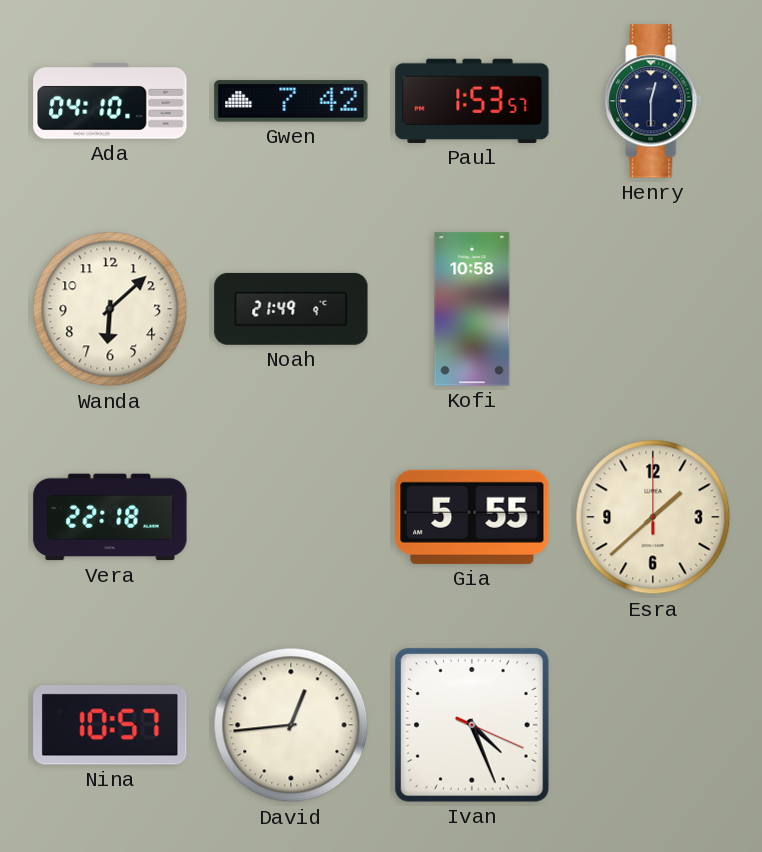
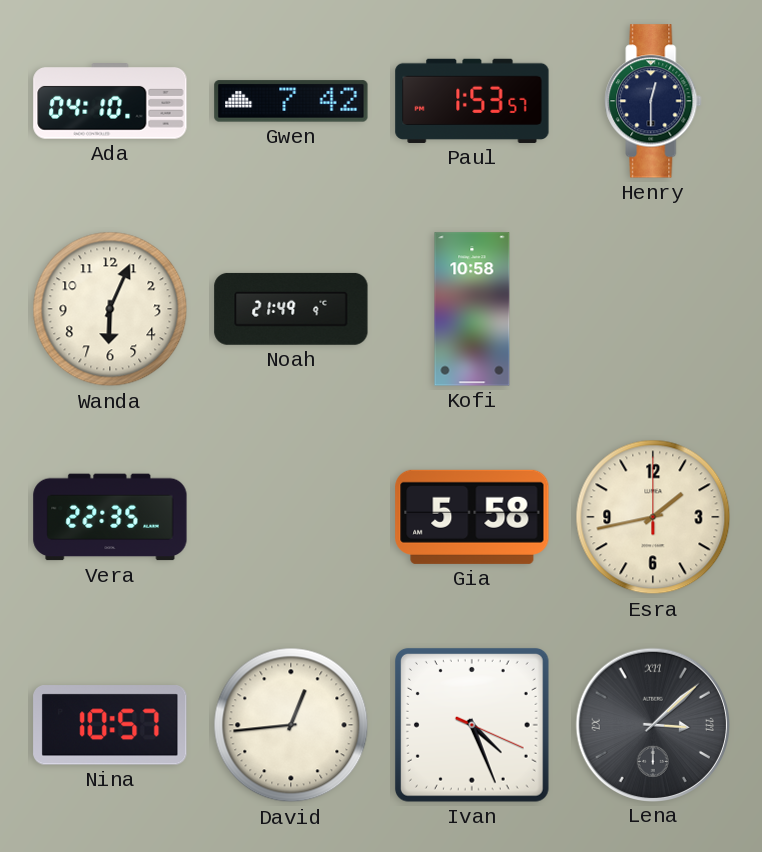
Wanda: 6:08 -> 6:04
Vera: 22:18 -> 22:35
Gia: 5:55 -> 5:58
Esra: 1:38 -> 1:43
Lena: none -> 3:08
